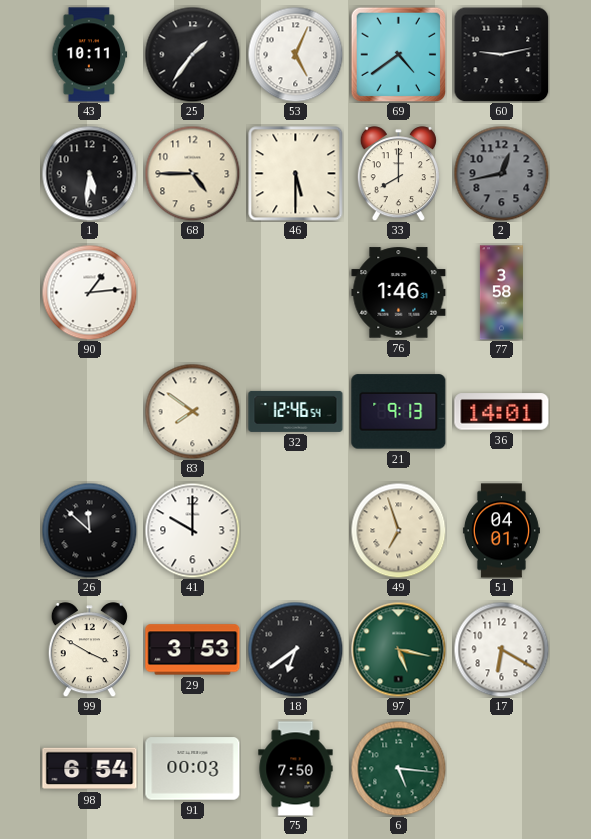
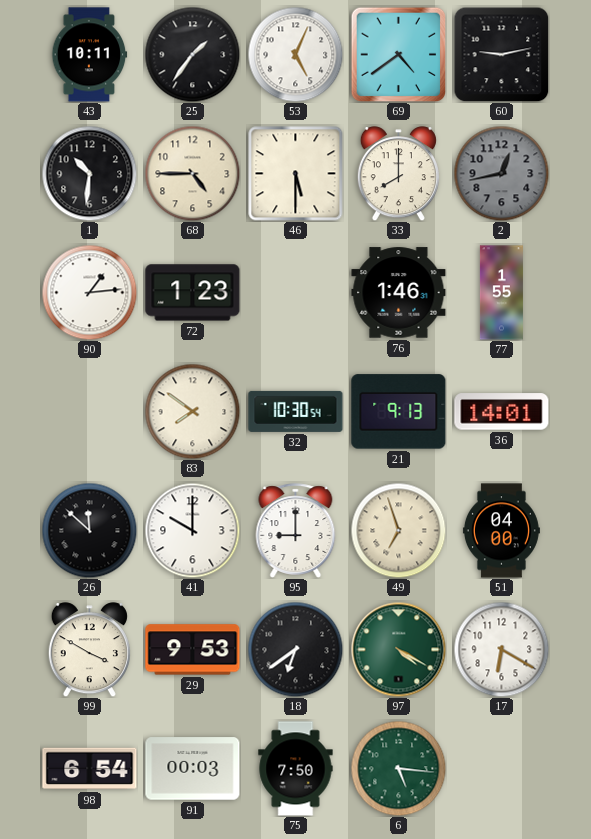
1: 5:31 -> 10:31
72: none -> 1:23
77: 3:58 -> 1:55
32: 12:46 -> 10:30
95: none -> 9:00
51: 04:01 -> 04:00
29: 3:53 -> 9:53
97: 5:17 -> 4:20
